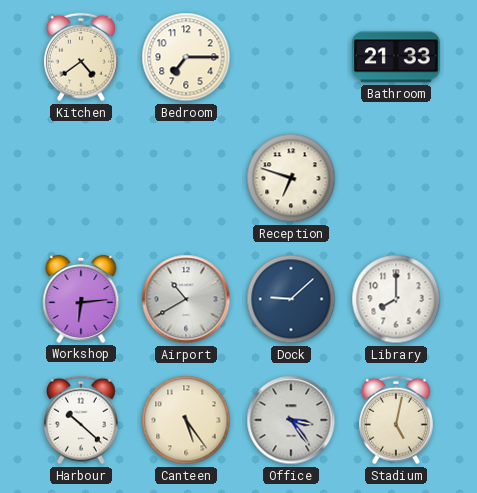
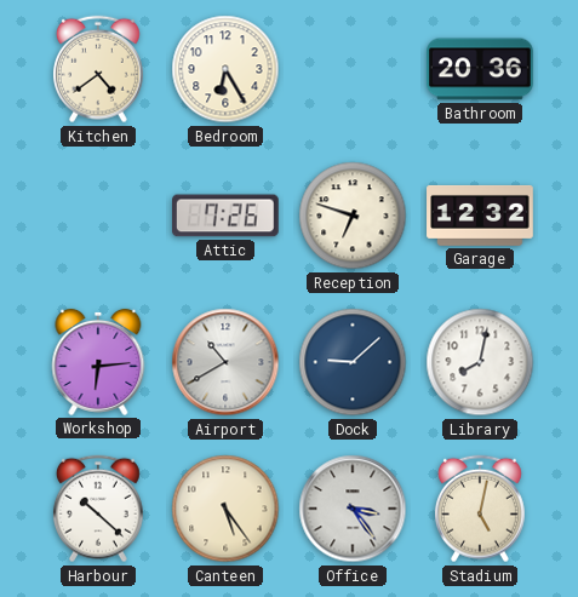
Bedroom: 7:15 -> 6:25
Bathroom: 21:33 -> 20:36
Attic: none -> 7:26
Garage: none -> 12:32
Library: 8:00 -> 8:02
